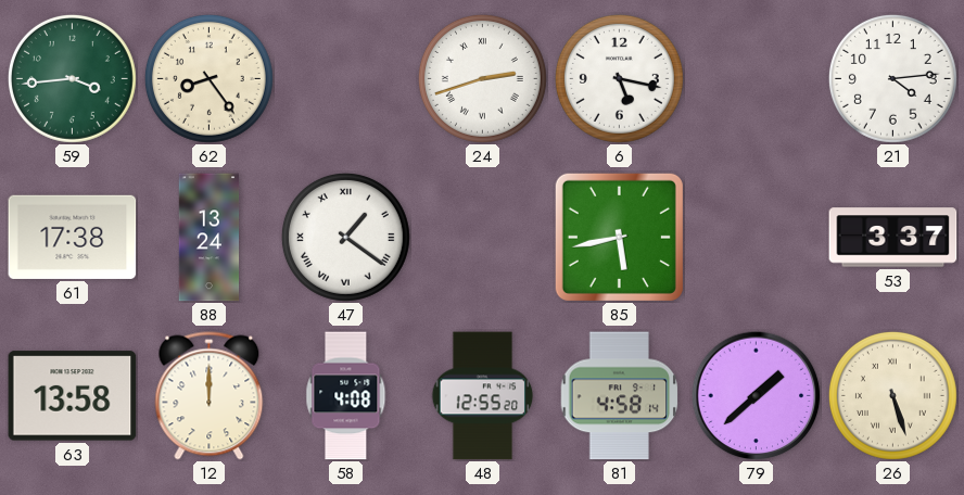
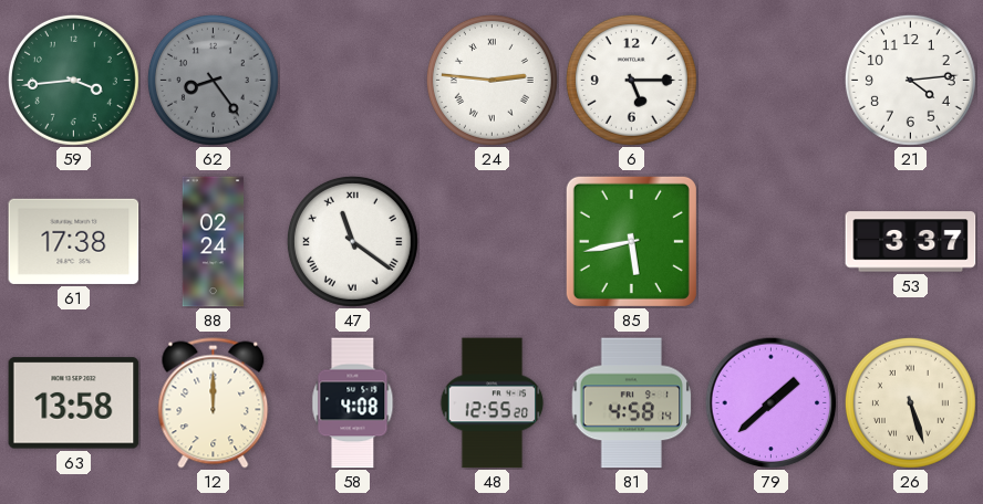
62 dial: cream -> grey
24: 2:42 -> 2:46
6: 5:17 -> 5:15
88: 13:24 -> 02:24
47: 1:21 -> 11:21
